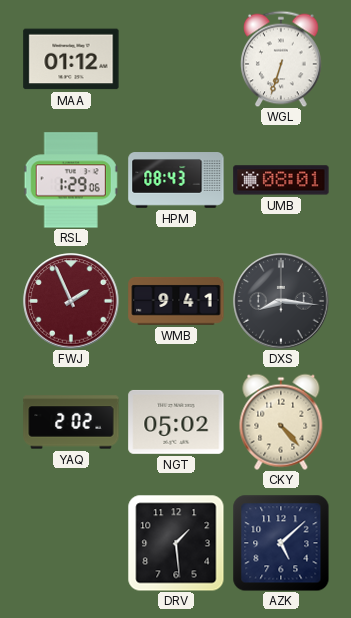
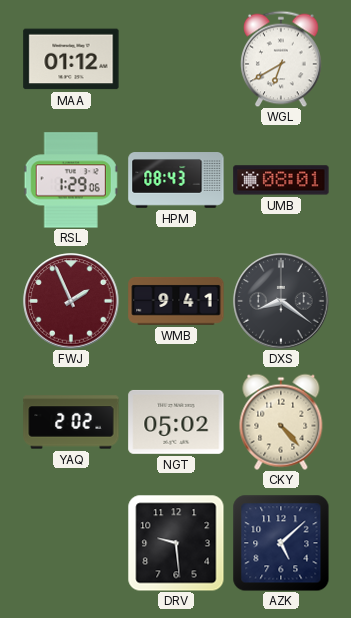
WGL: 6:33 -> 6:40
DXS: 8:16 -> 8:21
DRV: 1:29 -> 9:29
